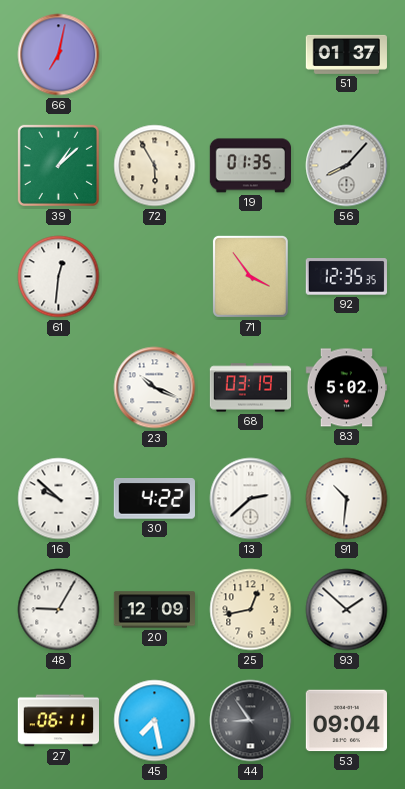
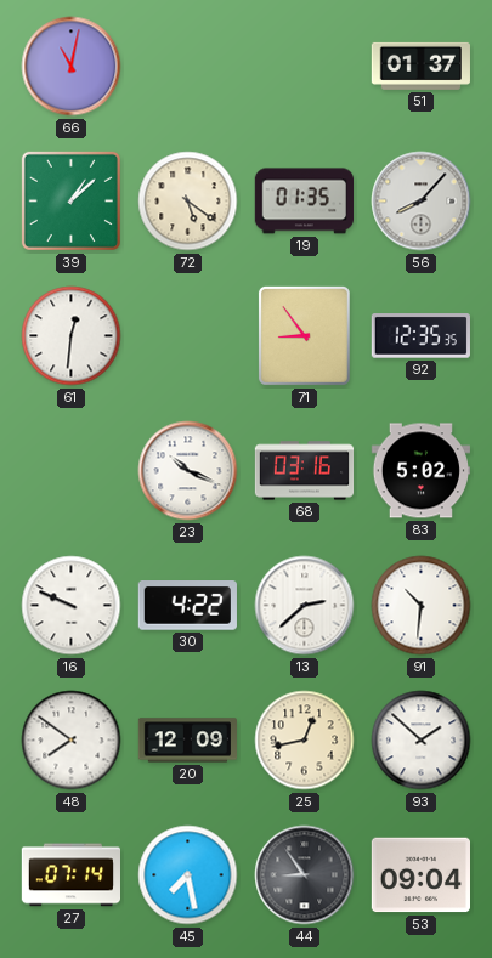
66: 7:02 -> 11:02
72: 5:55 -> 5:21
71: 3:54 -> 8:54
68: 03:19 -> 03:16
16: 9:52 -> 9:49
48: 9:05 -> 7:51
27: 06:11 -> 07:14
